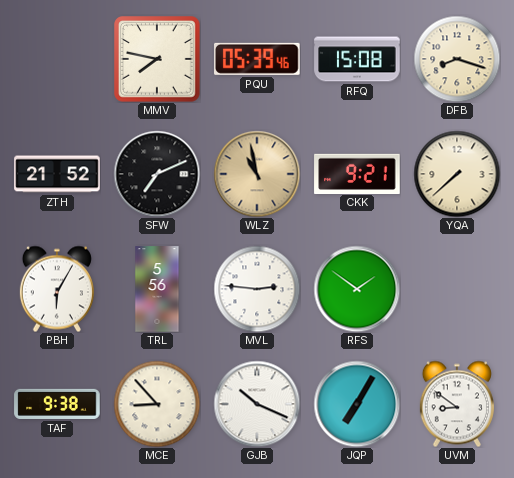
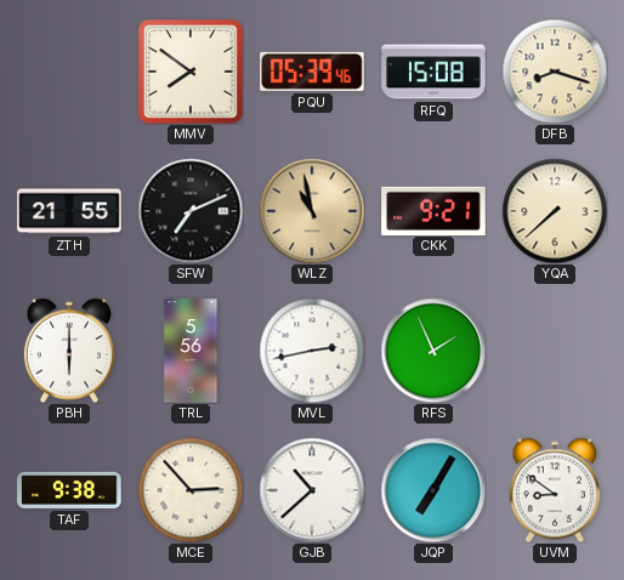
MMV: 7:47 -> 7:51
ZTH: 21:52 -> 21:55
PBH: 6:05 -> 6:00
MVL: 2:46 -> 2:43
RFS: 1:51 -> 1:56
MCE: 8:53 -> 2:53
GJB: 10:19 -> 10:38
